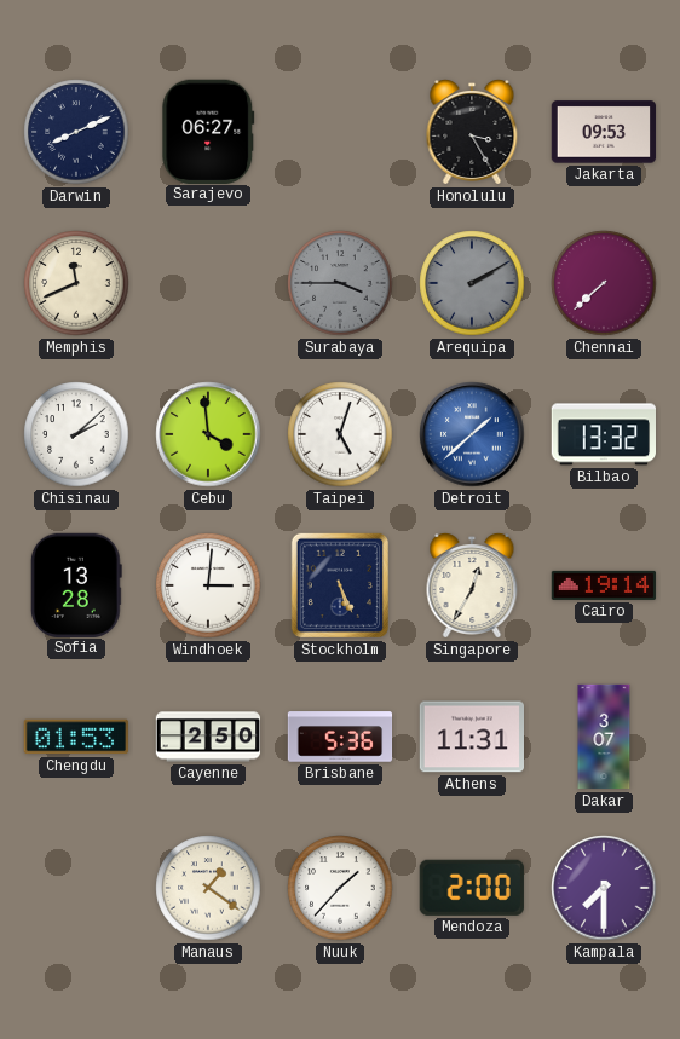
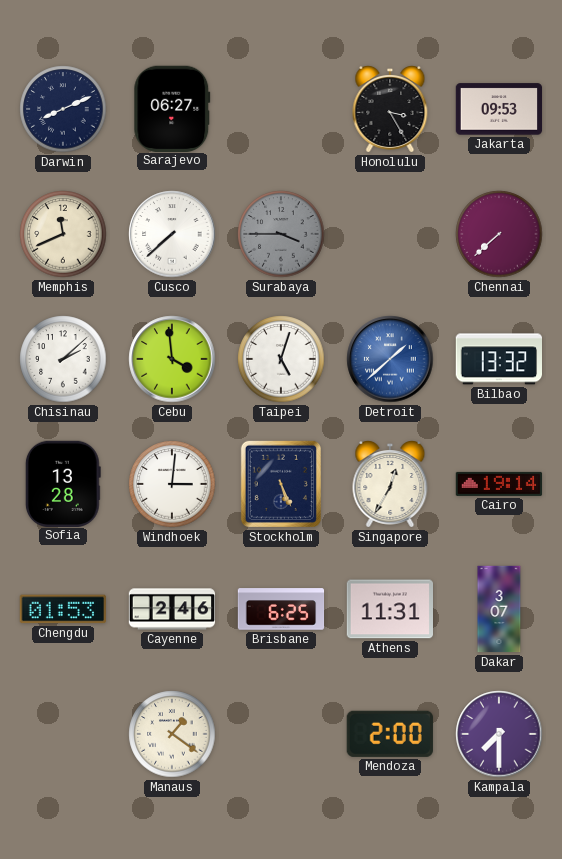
Cusco: none -> 7:38
Arequipa: 2:10 -> none
Cayenne: 2:50 -> 2:46
Brisbane: 5:36 -> 6:25
Nuuk: 1:37 -> none
